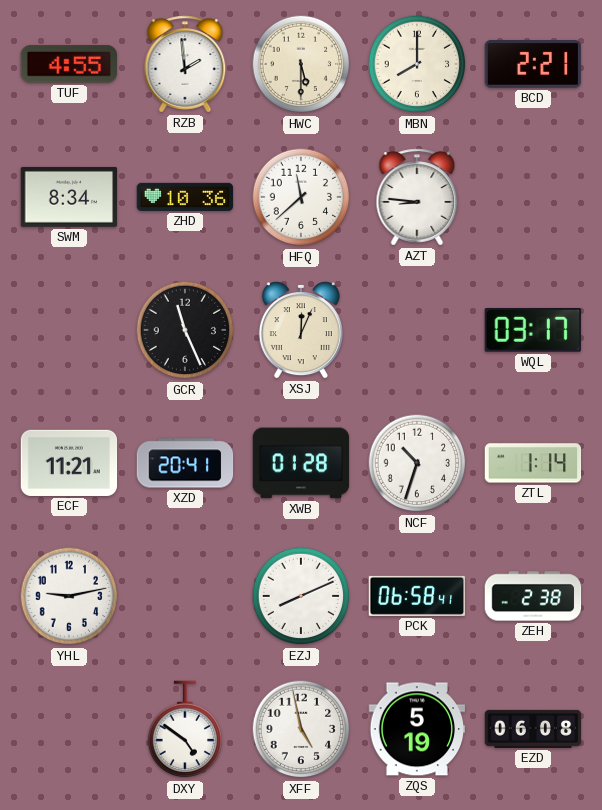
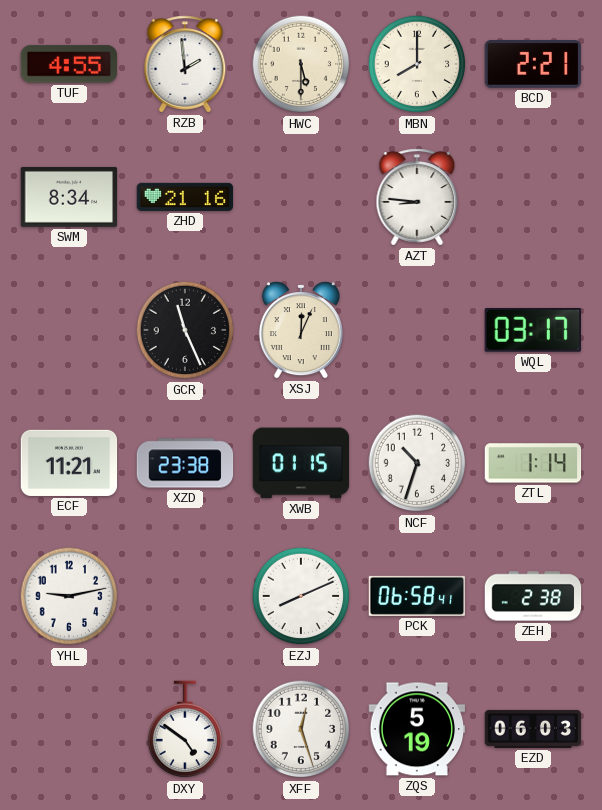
ZHD: 10:36 -> 21:16
HFQ: 11:38 -> none
XZD: 20:41 -> 23:38
XWB: 01:28 -> 01:15
XFF: 4:58 -> 12:27
EZD: 06:08 -> 06:03
